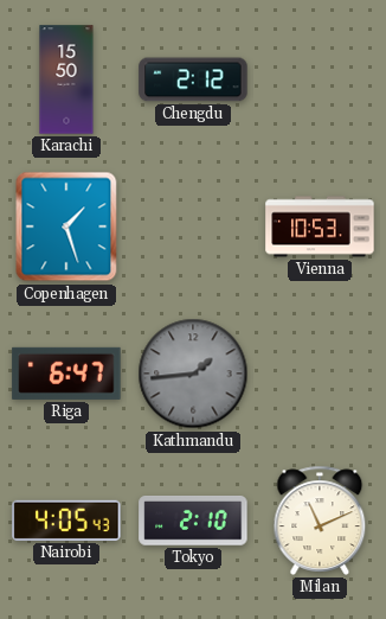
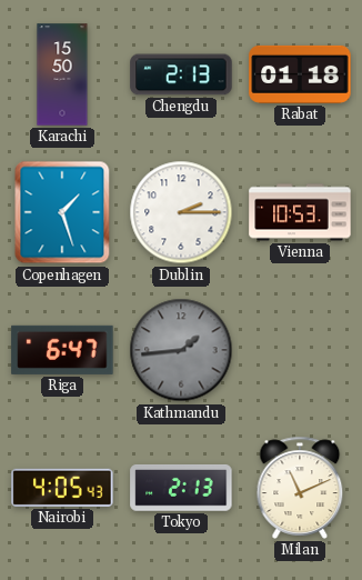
Chengdu: 2:12 -> 2:13
Rabat: none -> 01:18
Dublin: none -> 2:15
Tokyo: 2:10 -> 2:13
